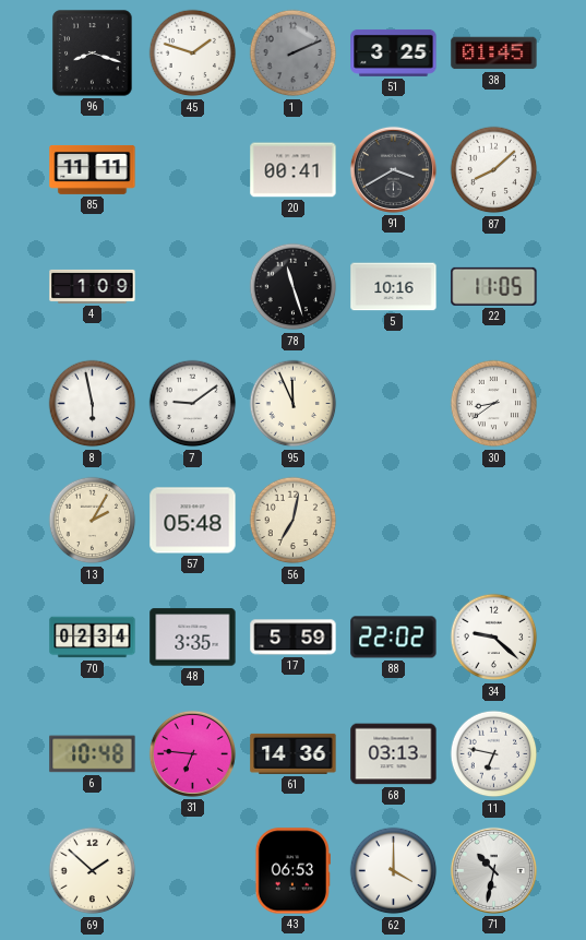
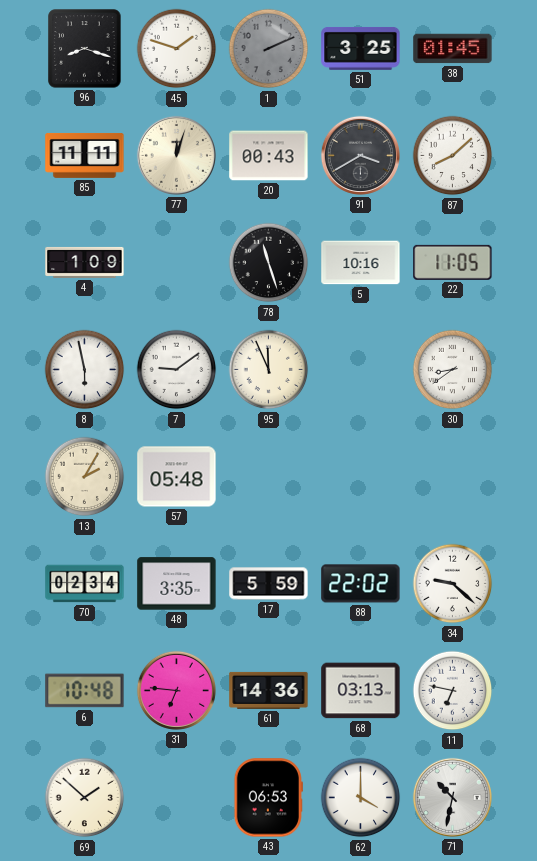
77: none -> 12:03
20: 00:41 -> 00:43
56: 7:02 -> none
